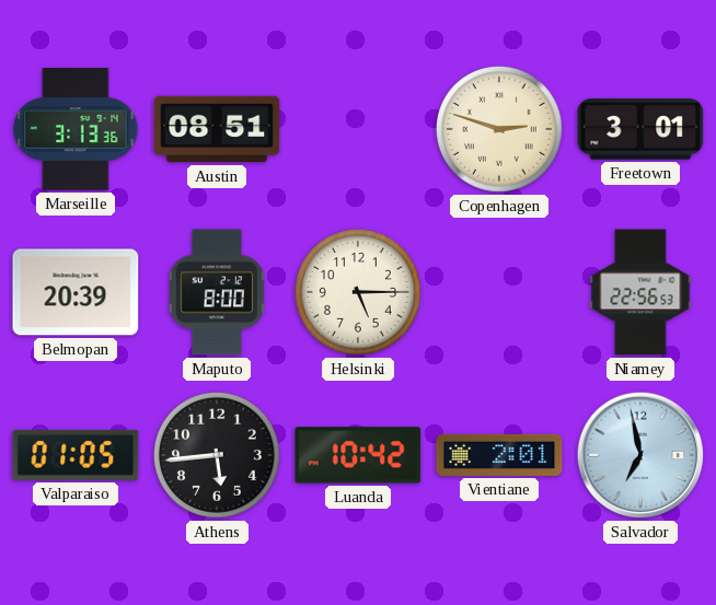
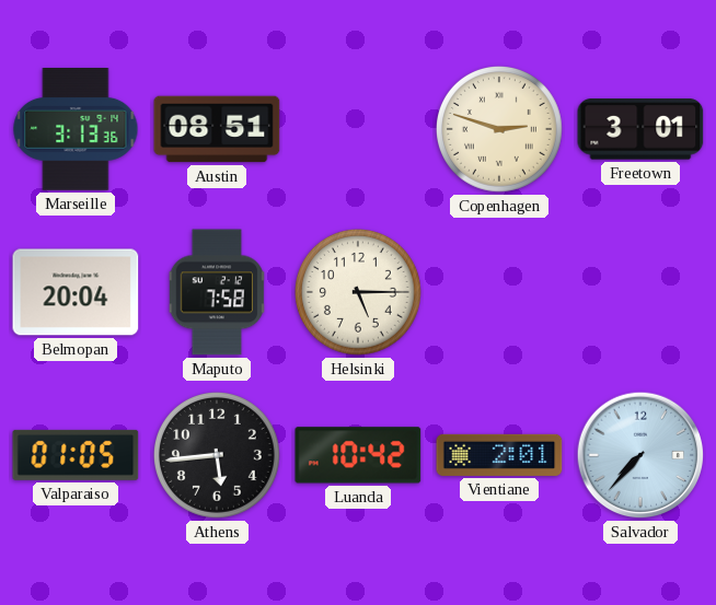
Belmopan: 20:39 -> 20:04
Maputo: 8:00 -> 7:58
Niamey: 22:56 -> none
Salvador: 6:58 -> 7:37
